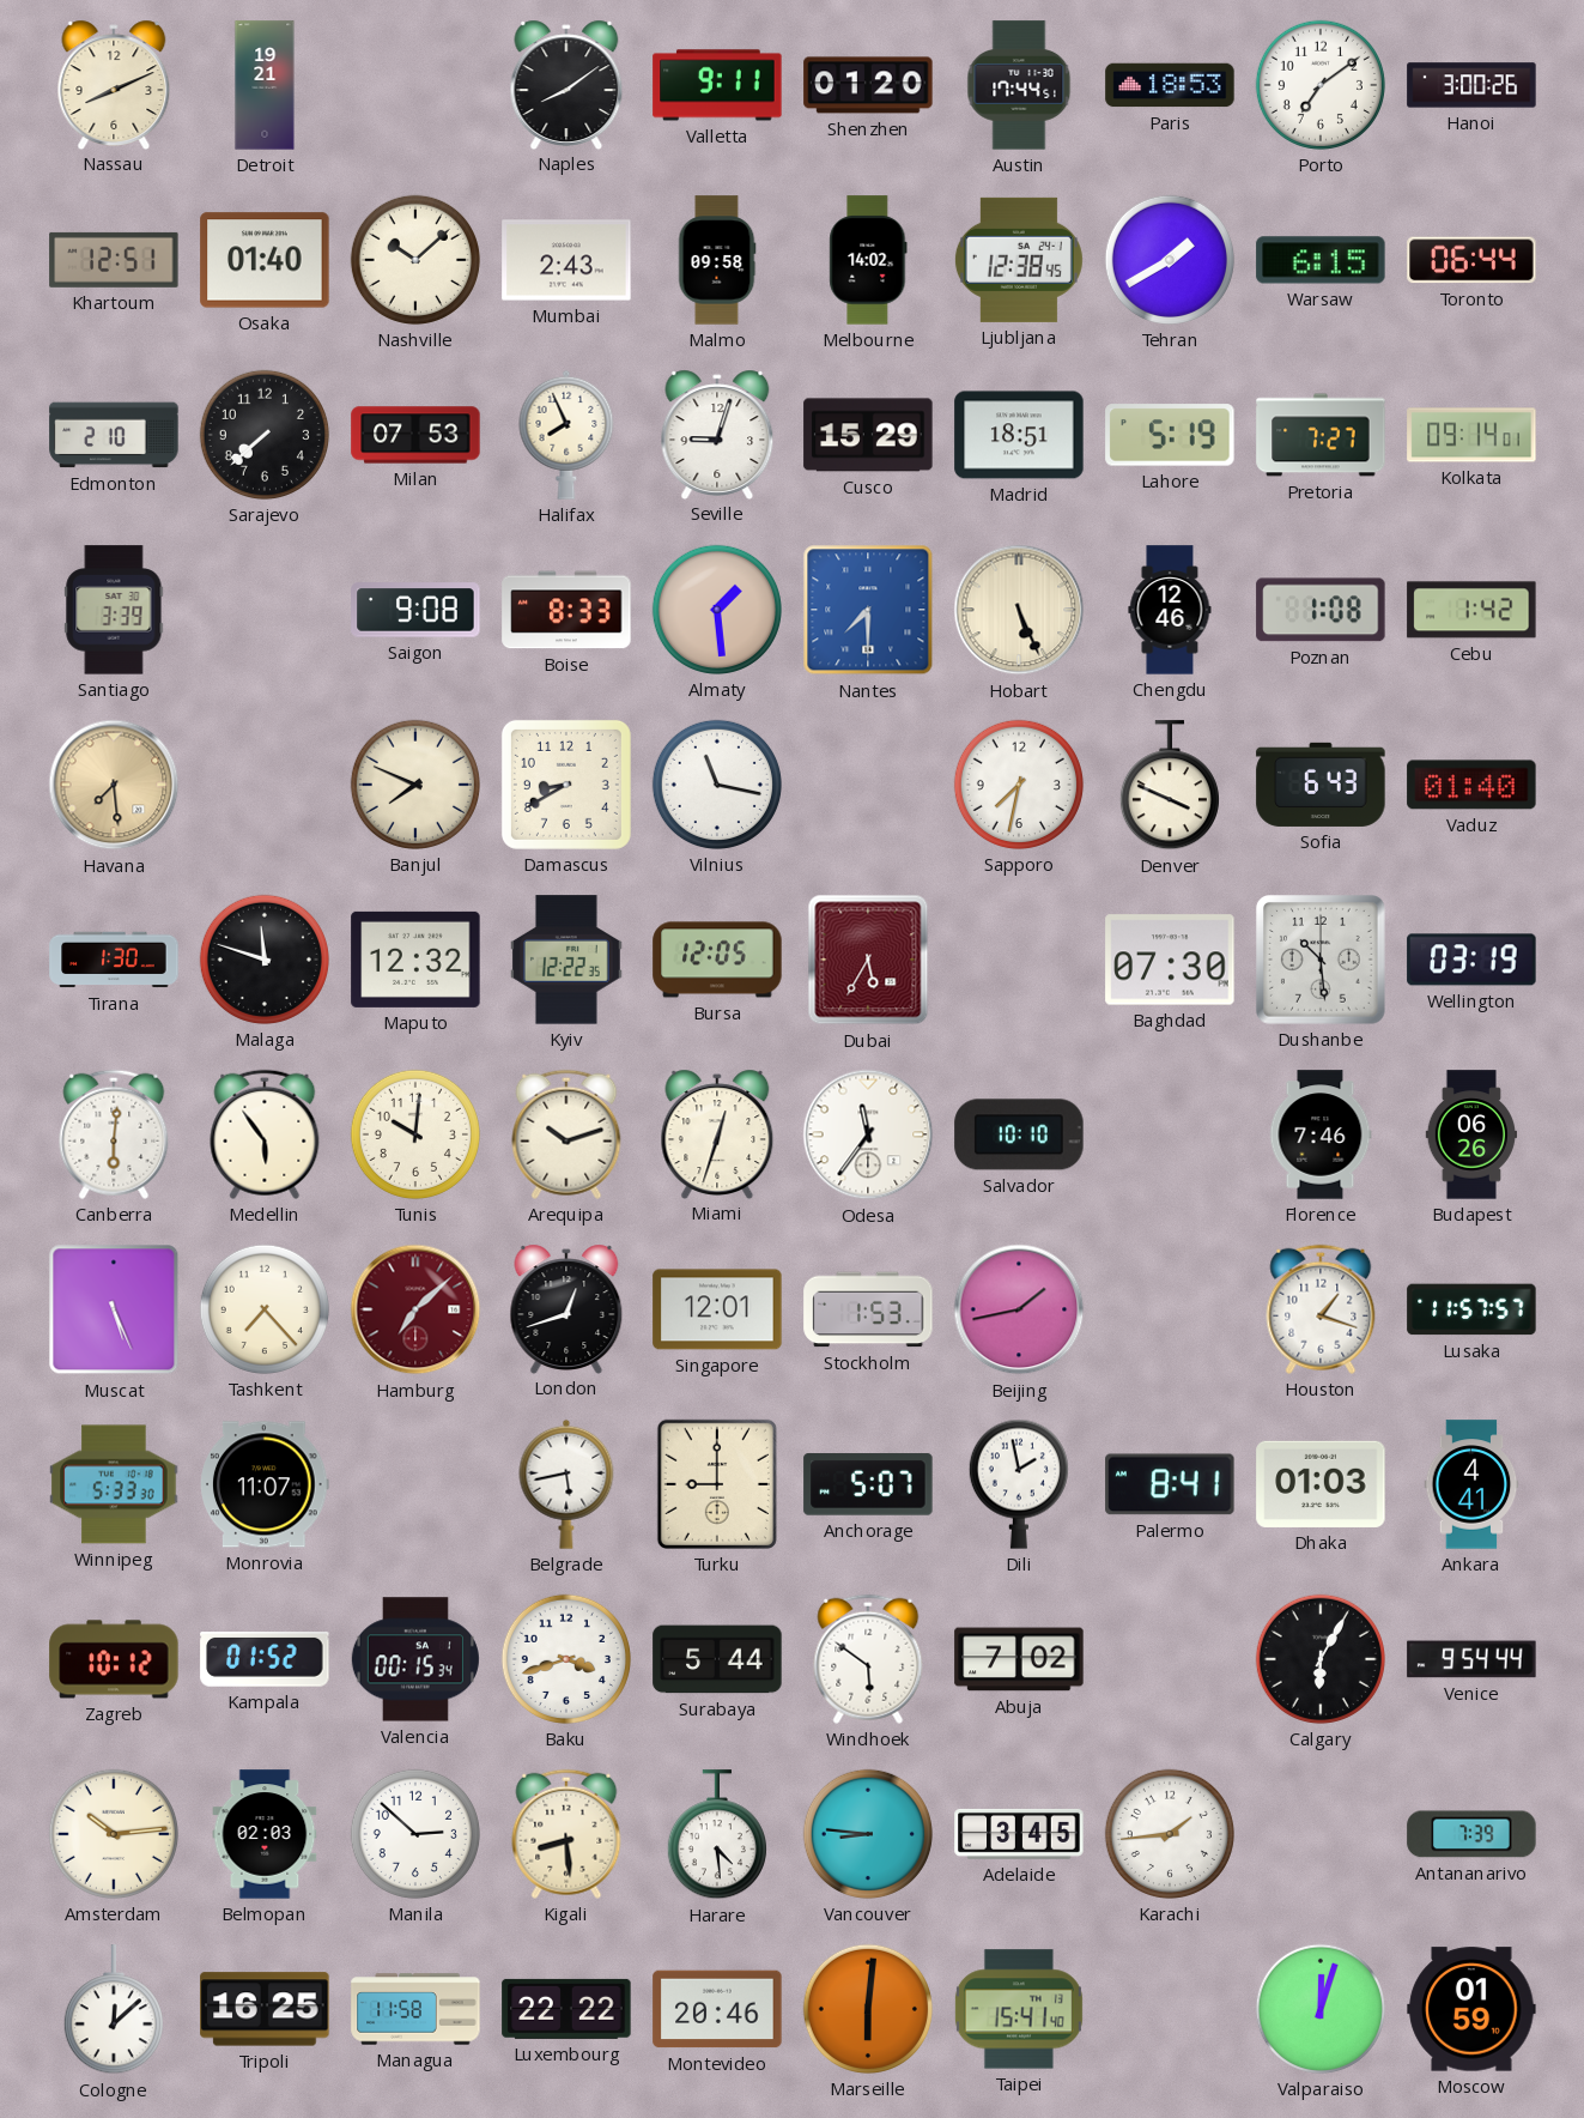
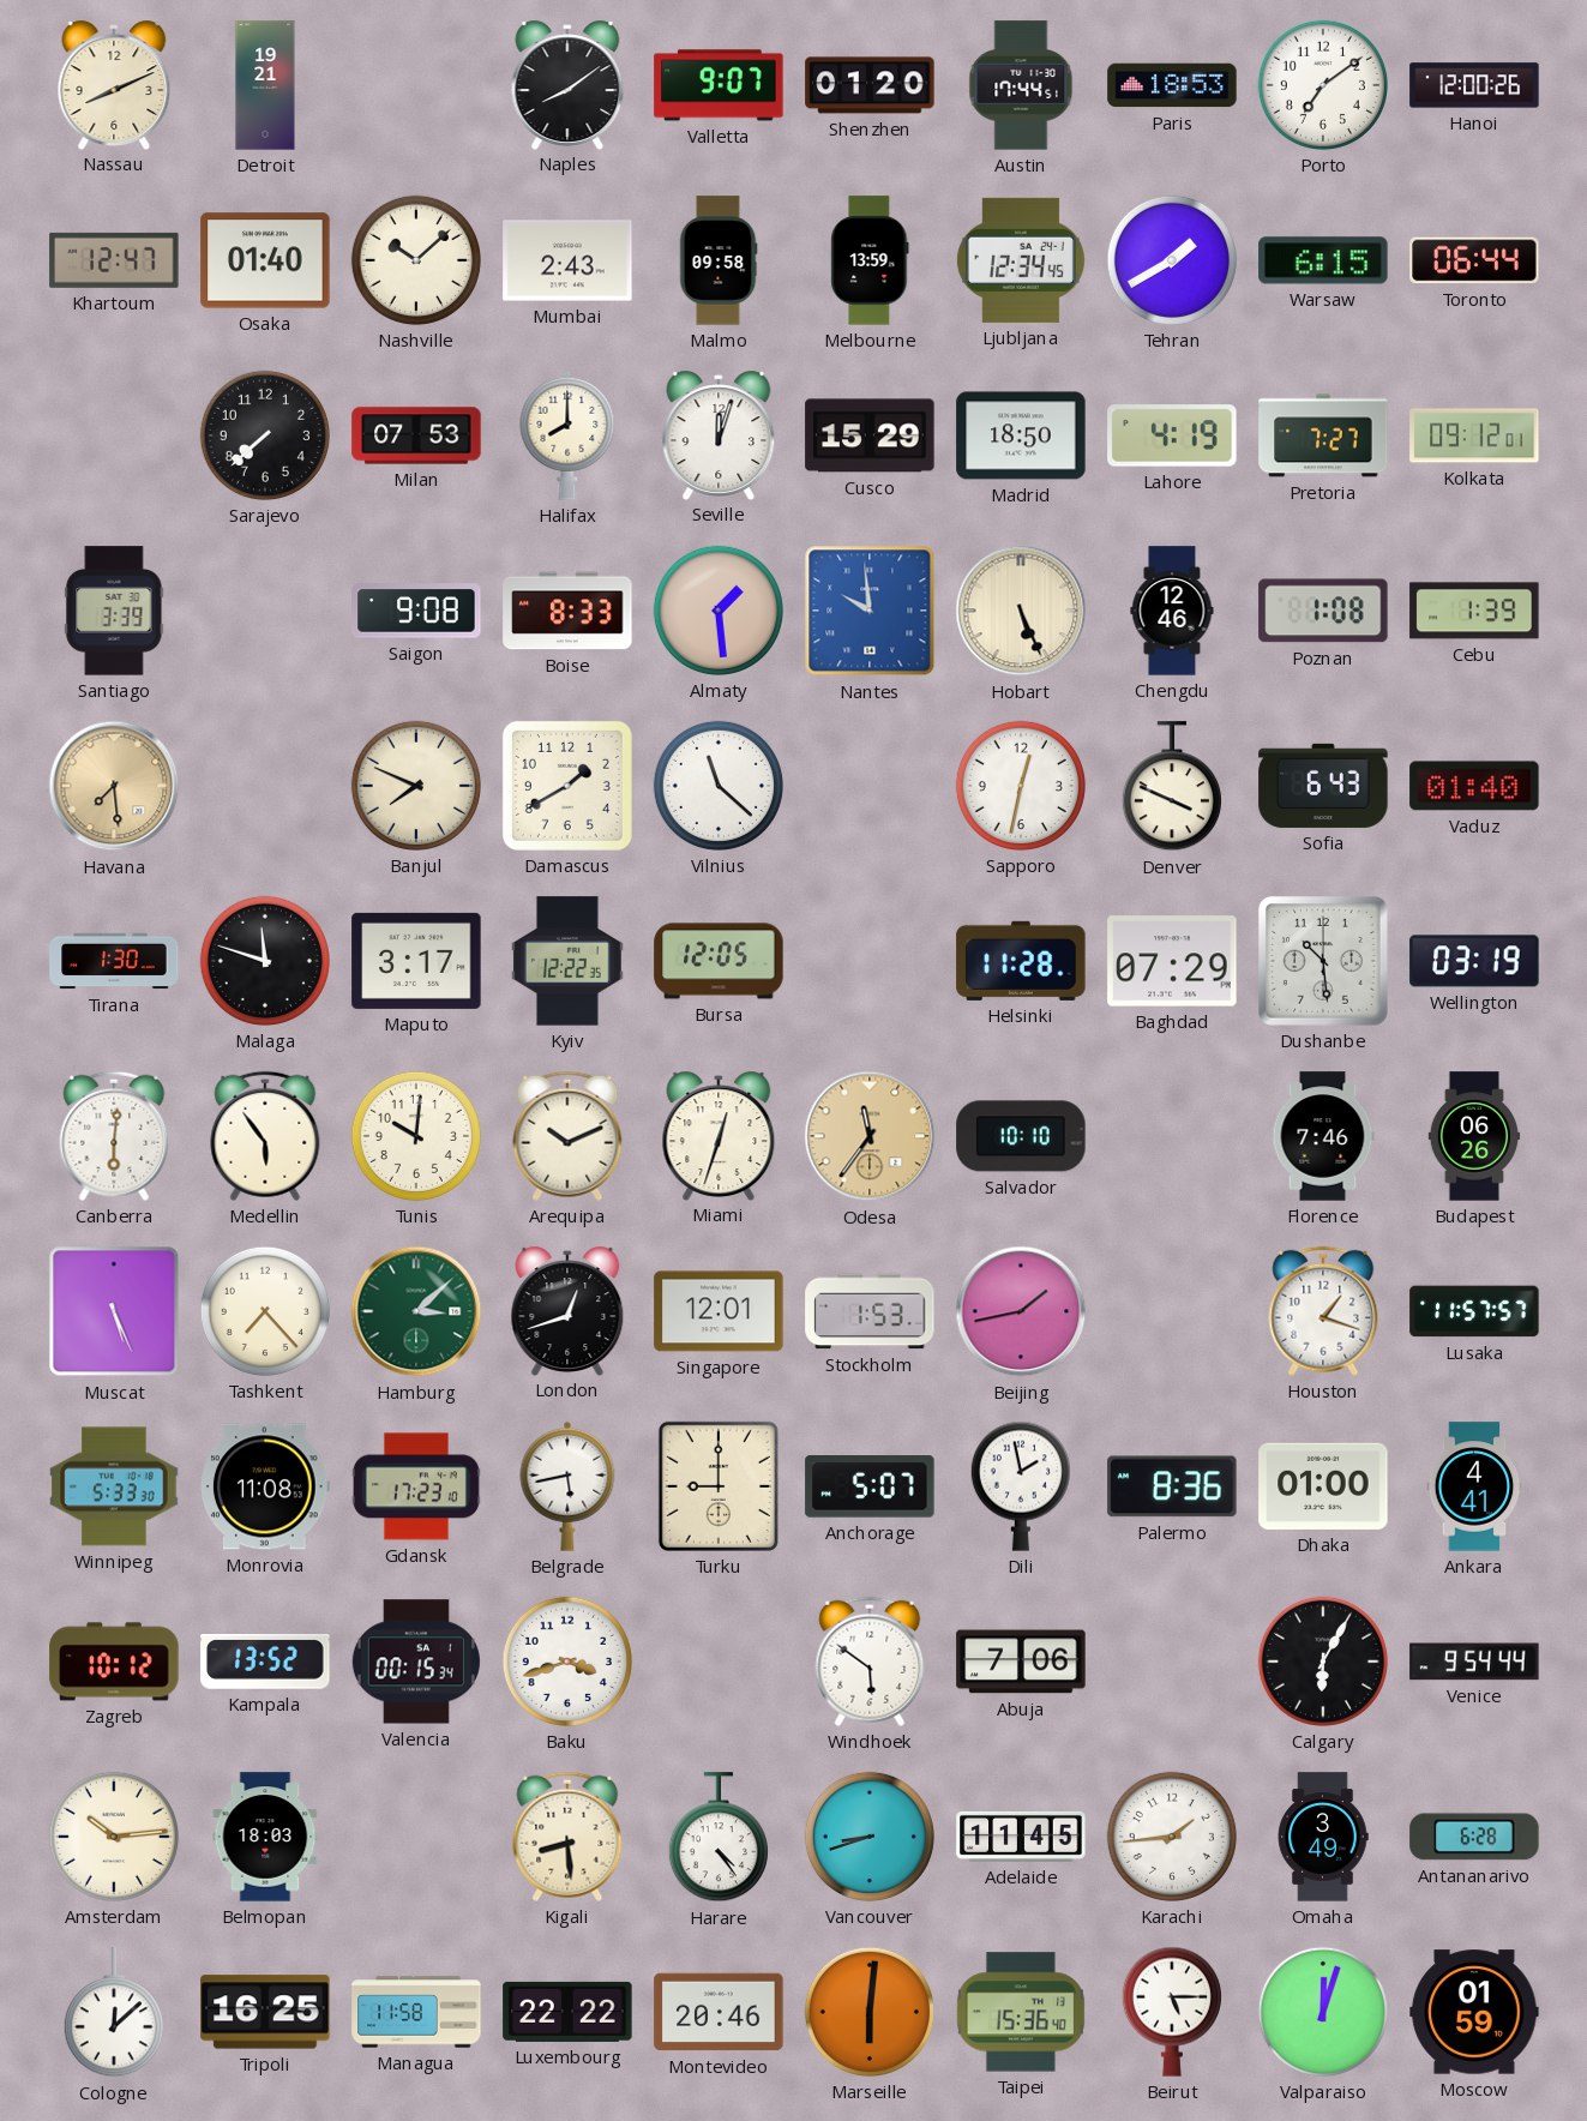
Valletta: 9:11 -> 9:07
Hanoi: 3:00 -> 12:00
Khartoum: 12:51 -> 12:47
Melbourne: 14:02 -> 13:59
Ljubljana: 12:38 -> 12:34
Edmonton: 2:10 -> none
Halifax: 7:56 -> 8:00
Seville: 9:03 -> 12:03
Madrid: 18:51 -> 18:50
Lahore: 5:19 -> 4:19
Kolkata: 09:14 -> 09:12
Nantes: 7:30 -> 9:59
Cebu: 1:42 -> 1:39
Damascus: 8:40 -> 1:40
Vilnius: 11:17 -> 11:22
Sapporo: 7:32 -> 12:32
Maputo: 12:32 -> 3:17
Dubai: 5:35 -> none
Helsinki: none -> 11:28
Baghdad: 07:30 -> 07:29
Arequipa: 10:12 -> 10:11
Odesa dial: white -> champagne
Hamburg: 7:08 -> 3:08
Hamburg dial: burgundy -> green
Monrovia: 11:07 -> 11:08
Gdansk: none -> 17:23
Palermo: 8:41 -> 8:36
Dhaka: 01:03 -> 01:00
Kampala: 01:52 -> 13:52
Surabaya: 5:44 -> none
Abuja: 7:02 -> 7:06
Belmopan: 02:03 -> 18:03
Manila: 2:52 -> none
Harare: 4:29 -> 4:24
Vancouver: 8:46 -> 8:42
Adelaide: 3:45 -> 11:45
Omaha: none -> 3:49
Antananarivo: 7:39 -> 6:28
Taipei: 15:41 -> 15:36
Beirut: none -> 5:15
